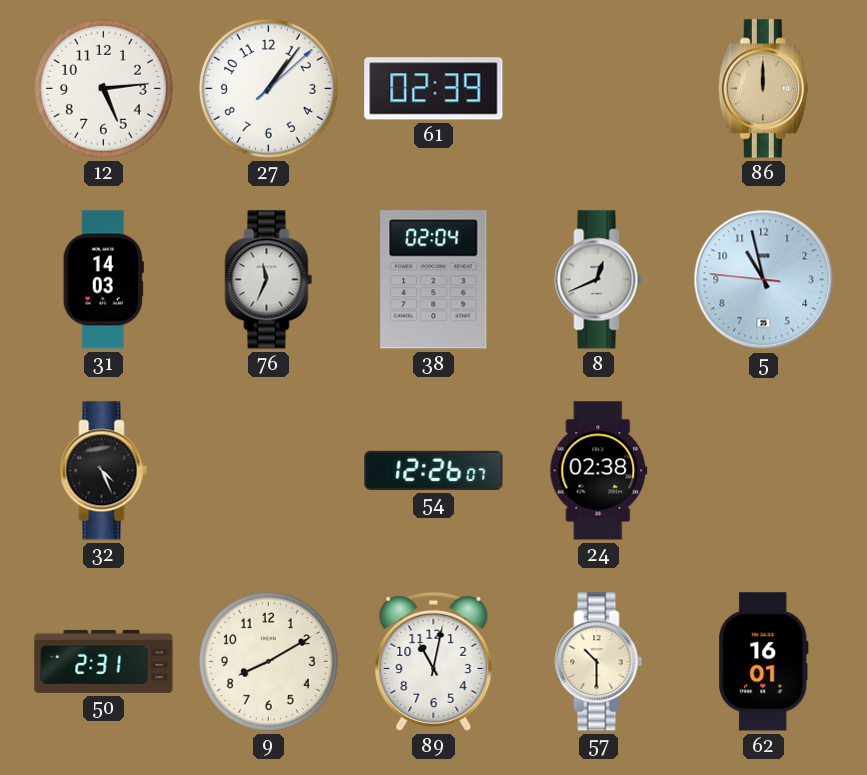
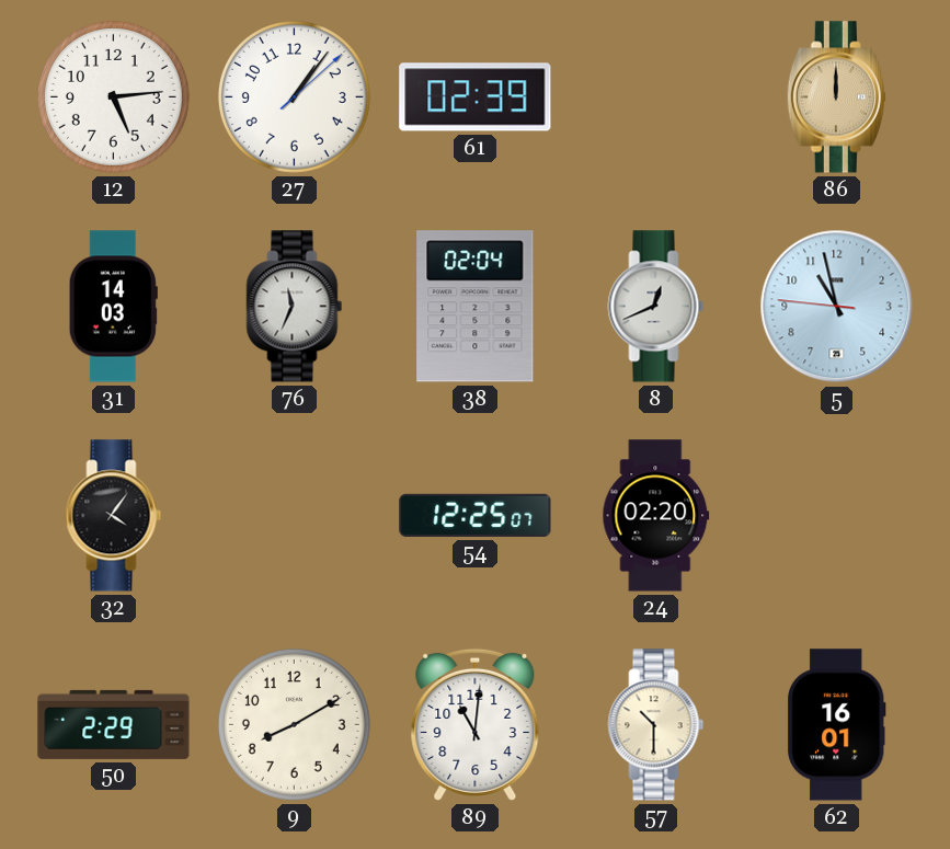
32: 4:26 -> 4:06
54: 12:26 -> 12:25
24: 02:38 -> 02:20
50: 2:31 -> 2:29
89: 11:02 -> 11:01
